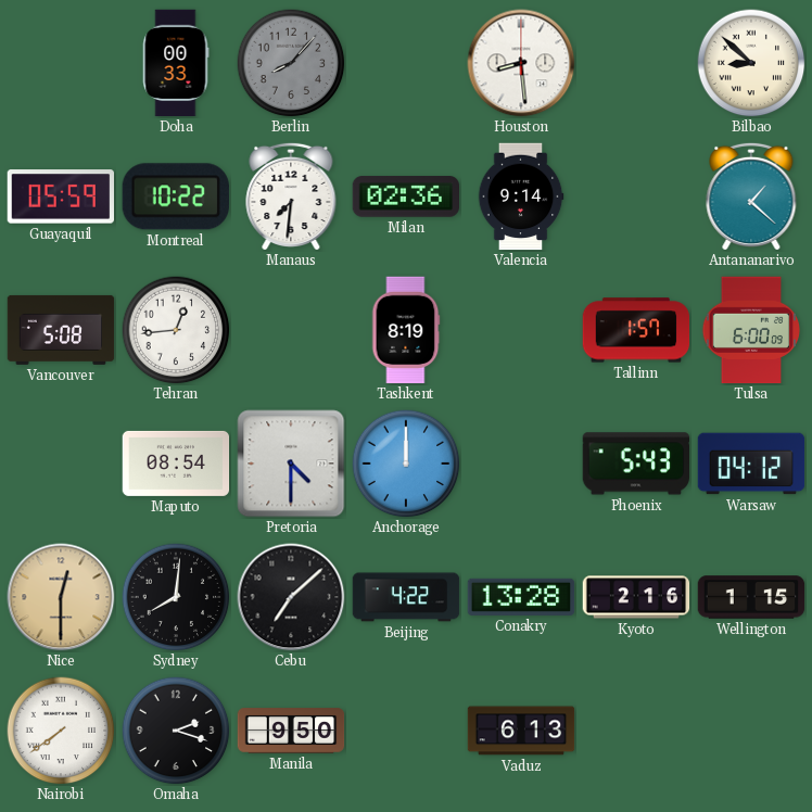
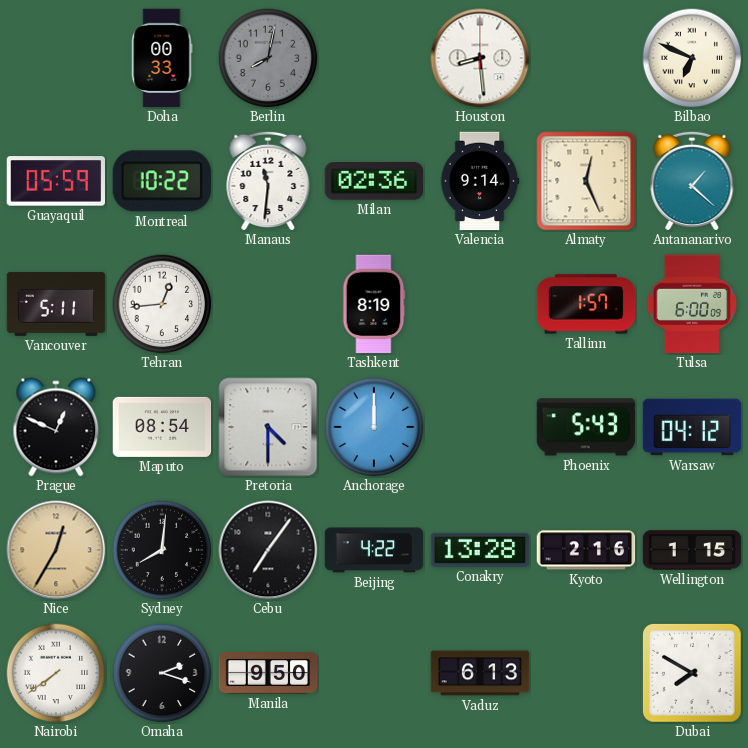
Berlin: 8:07 -> 8:02
Bilbao: 8:52 -> 6:49
Manaus: 7:31 -> 11:31
Almaty: none -> 12:26
Vancouver: 5:08 -> 5:11
Prague: none -> 12:49
Nice: 12:30 -> 12:35
Cebu: 7:08 -> 7:06
Dubai: none -> 7:50
